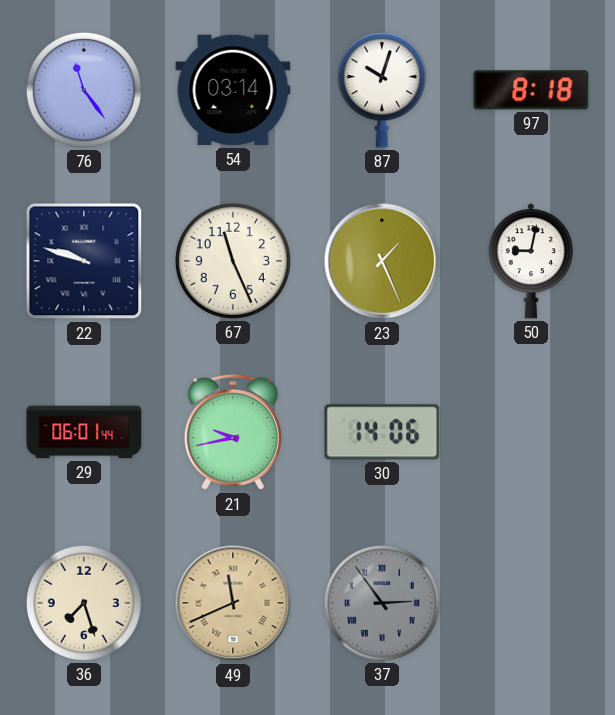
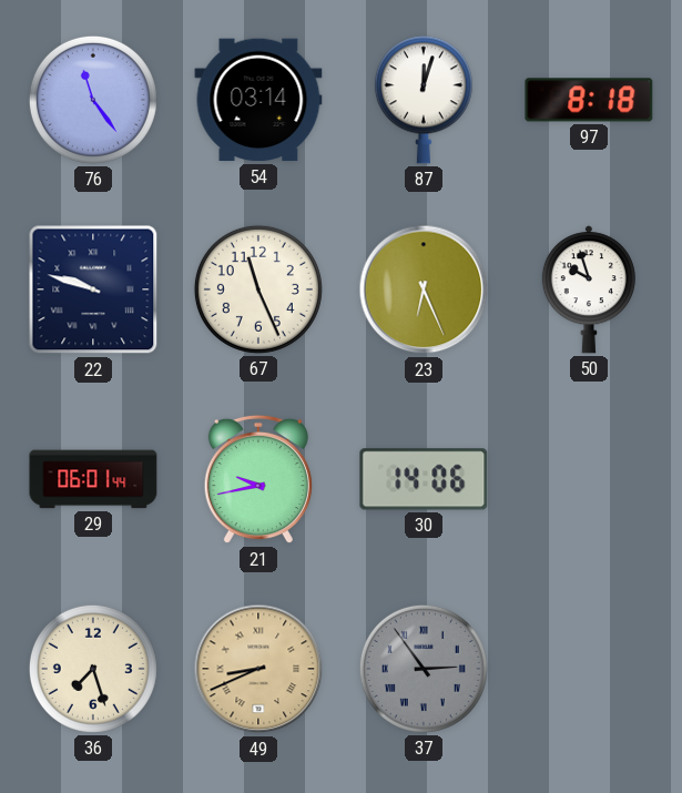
87: 10:03 -> 12:03
23: 1:26 -> 6:26
50: 9:02 -> 9:57
49: 11:41 -> 8:41
